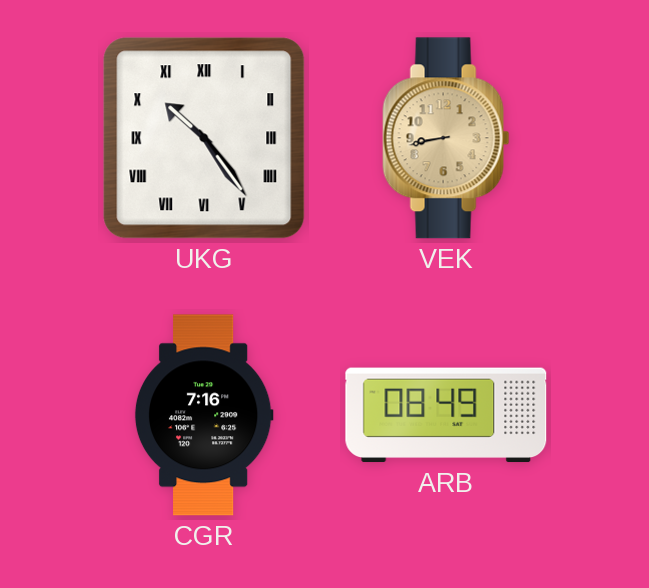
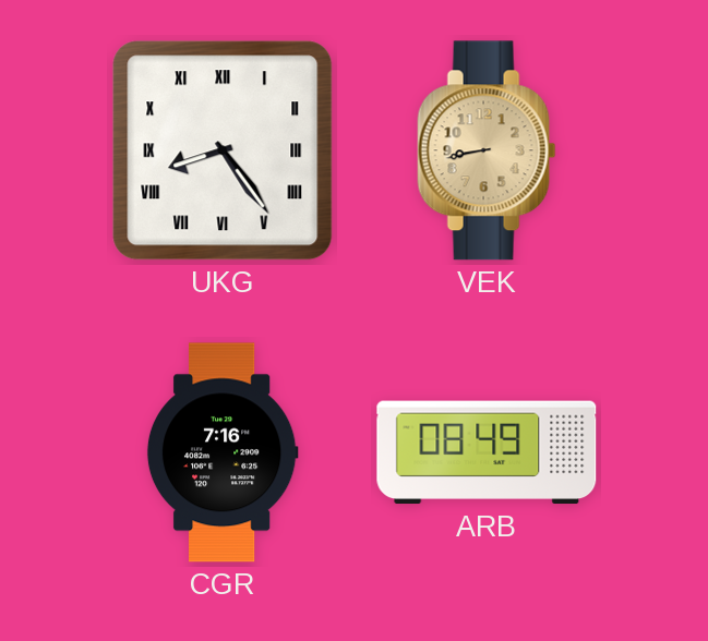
UKG: 10:24 -> 8:24
